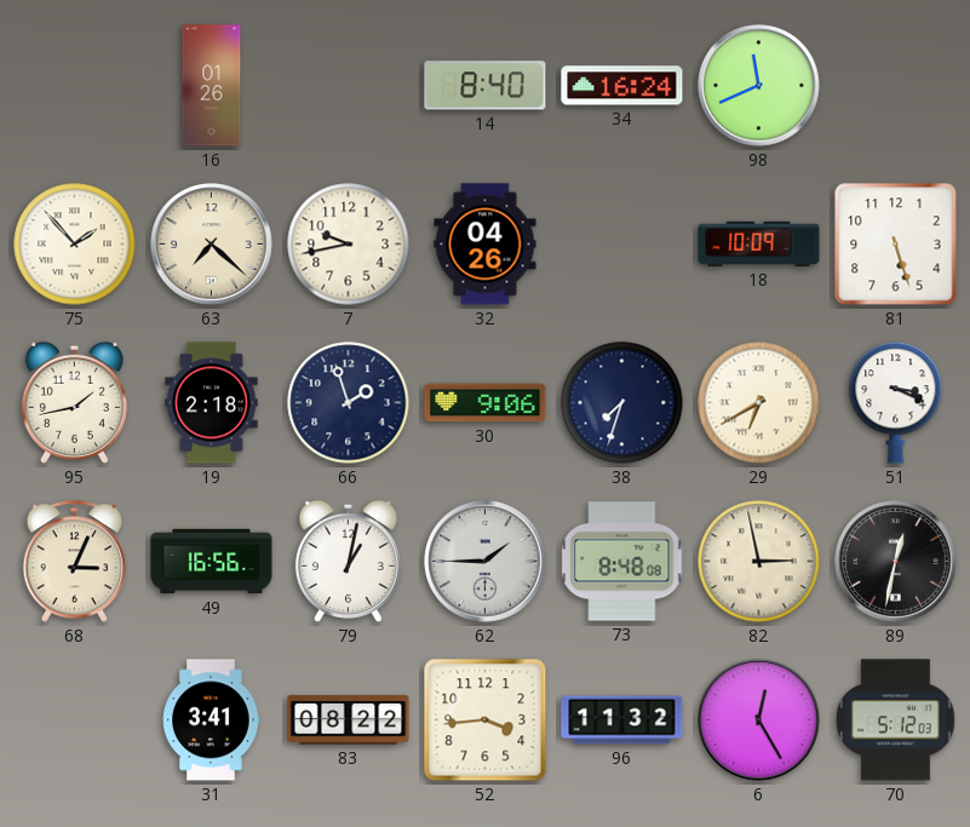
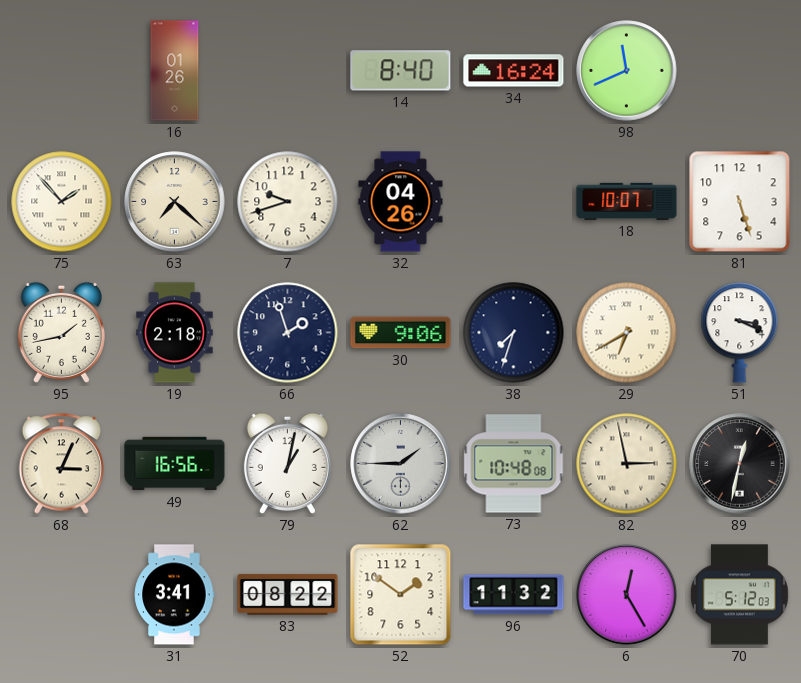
7: 9:43 -> 9:42
18: 10:09 -> 10:07
73: 8:48 -> 10:48
52: 3:44 -> 1:51
